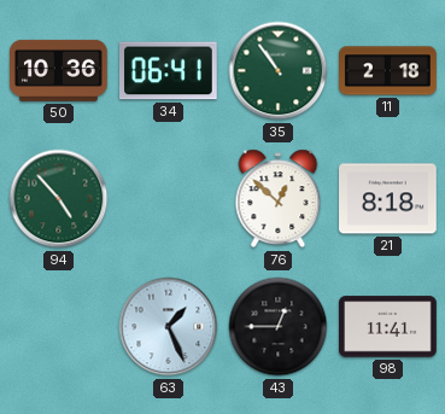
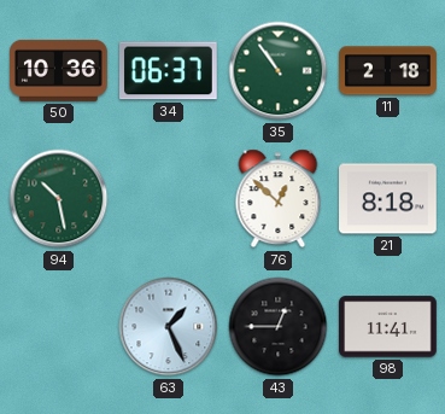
34: 06:41 -> 06:37
94: 4:53 -> 10:28
